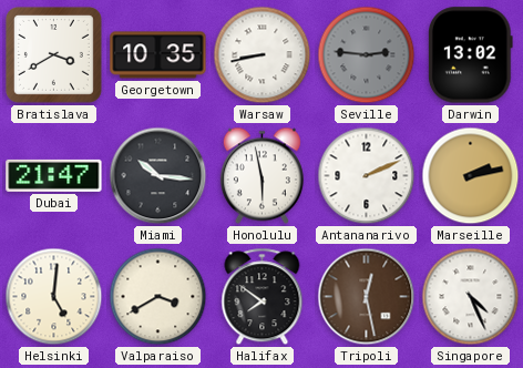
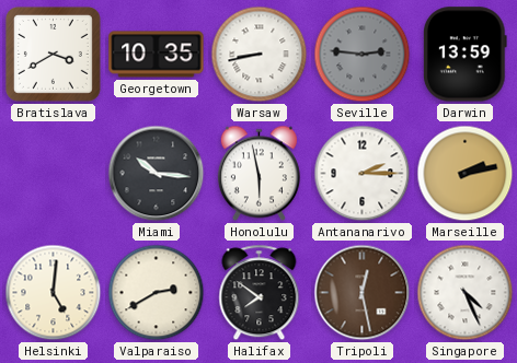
Darwin: 13:02 -> 13:59
Dubai: 21:47 -> none
Antananarivo: 2:11 -> 2:15
Valparaiso: 3:40 -> 2:40
